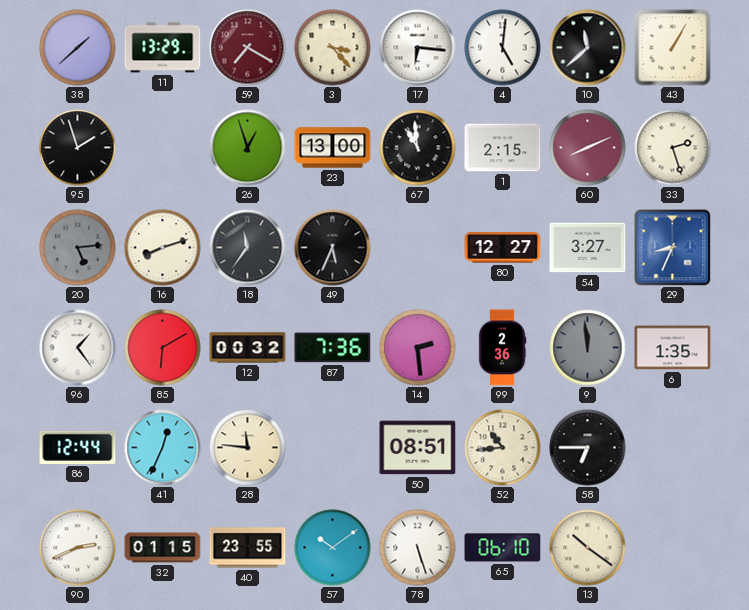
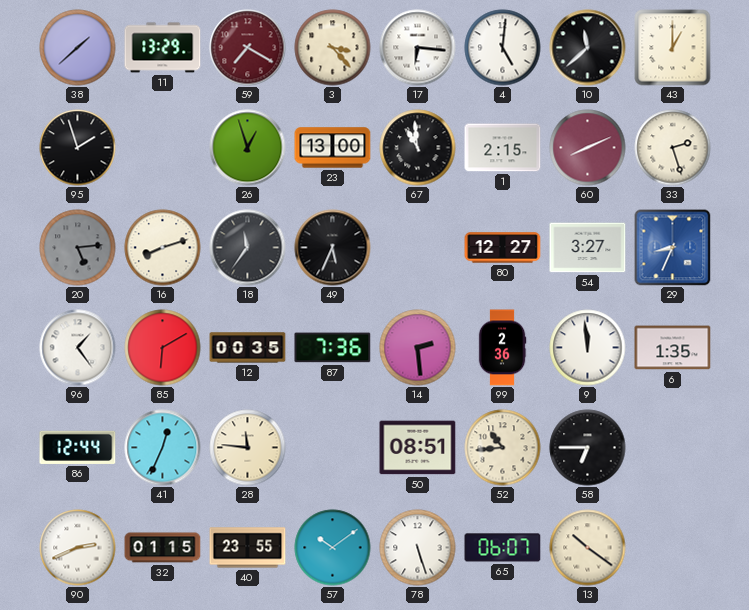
43: 1:05 -> 1:00
12: 00:32 -> 00:35
9 dial: grey -> white
65: 06:10 -> 06:07
